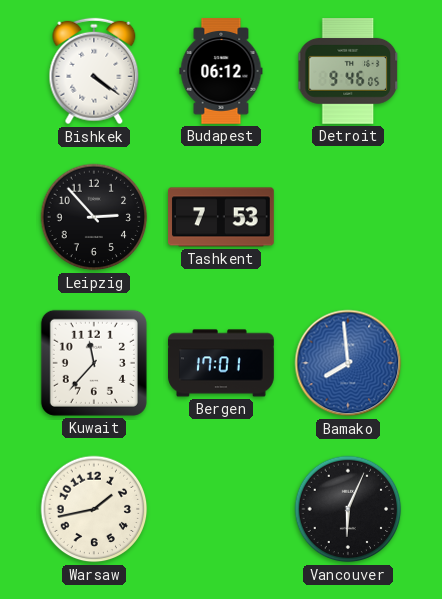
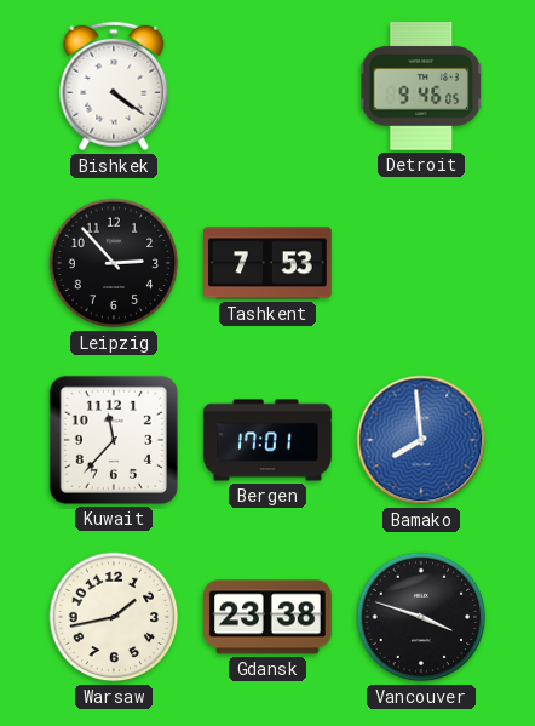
Budapest: 06:12 -> none
Gdansk: none -> 23:38
Vancouver: 6:04 -> 3:48
